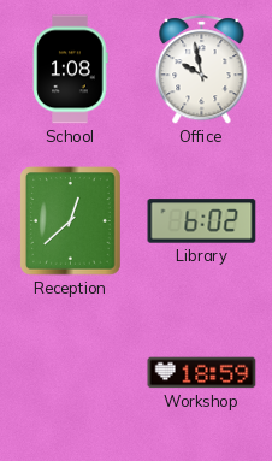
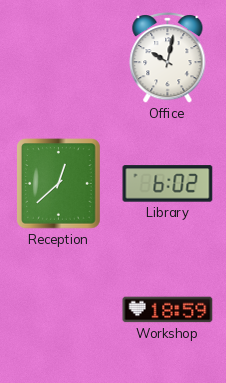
School: 1:08 -> none
Office: 9:58 -> 10:02
